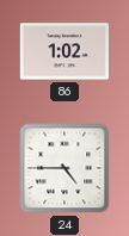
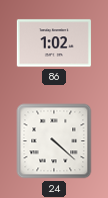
24: 4:45 -> 4:22
